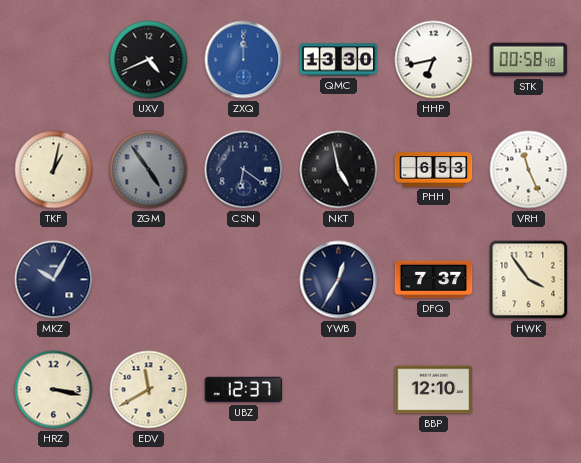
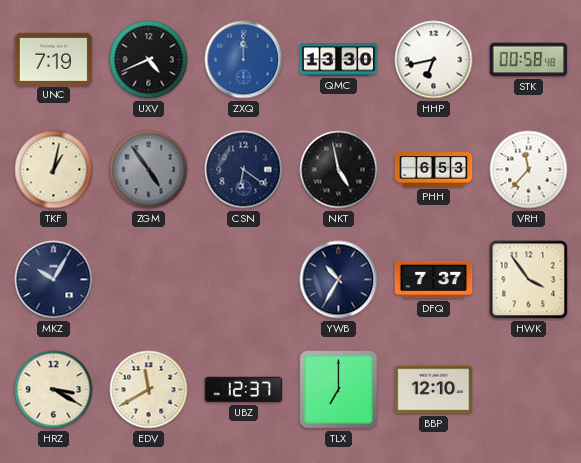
UNC: none -> 7:19
VRH: 11:26 -> 11:37
YWB: 12:35 -> 10:35
HRZ: 3:17 -> 3:20
TLX: none -> 7:00
